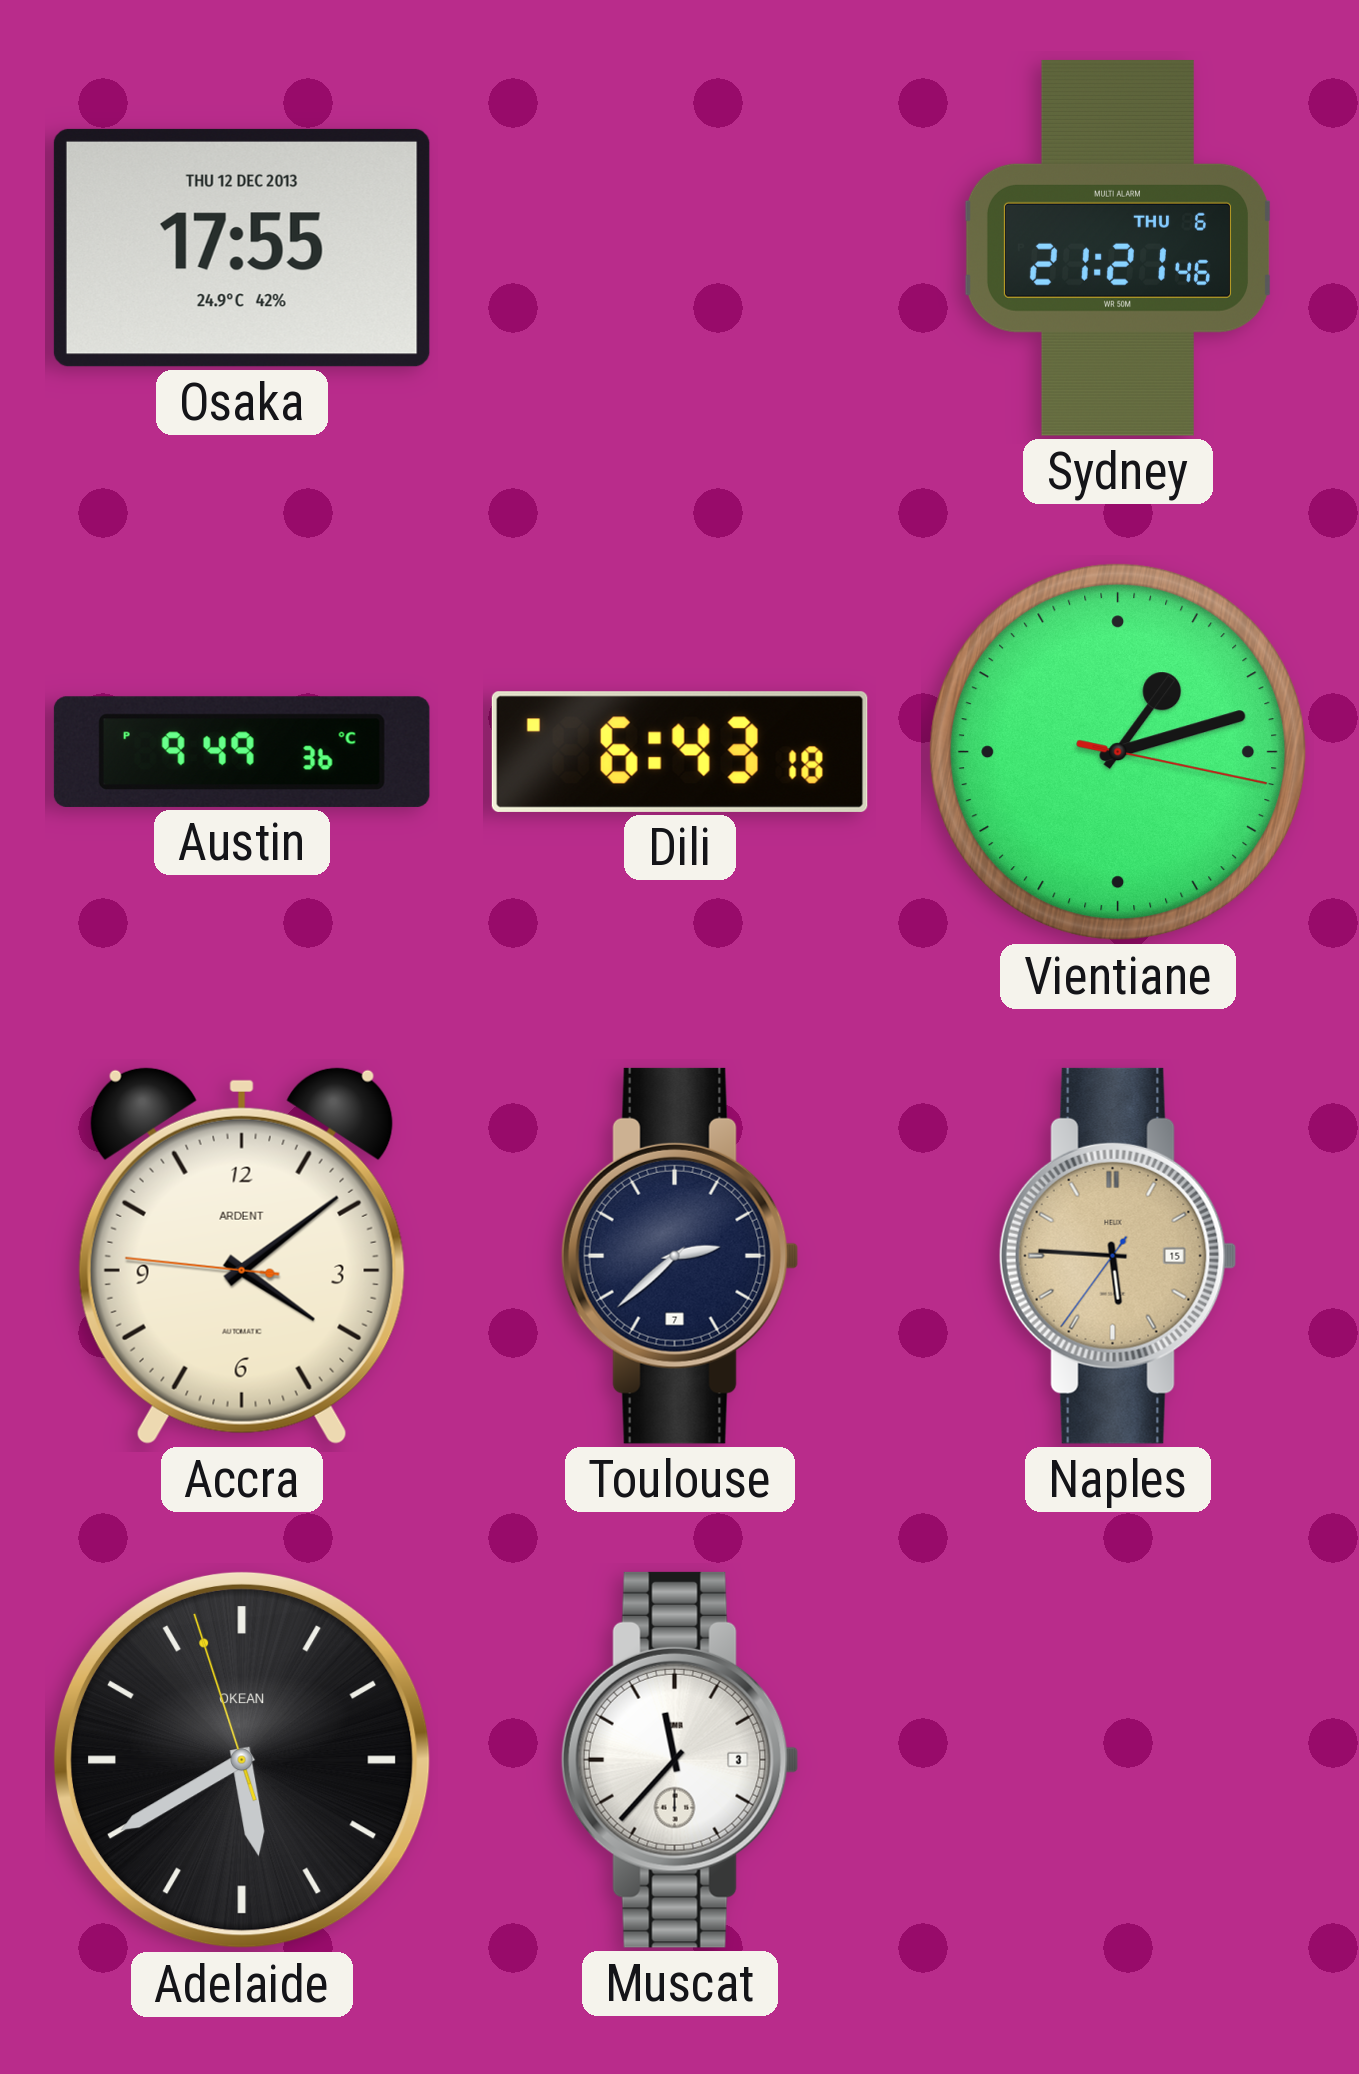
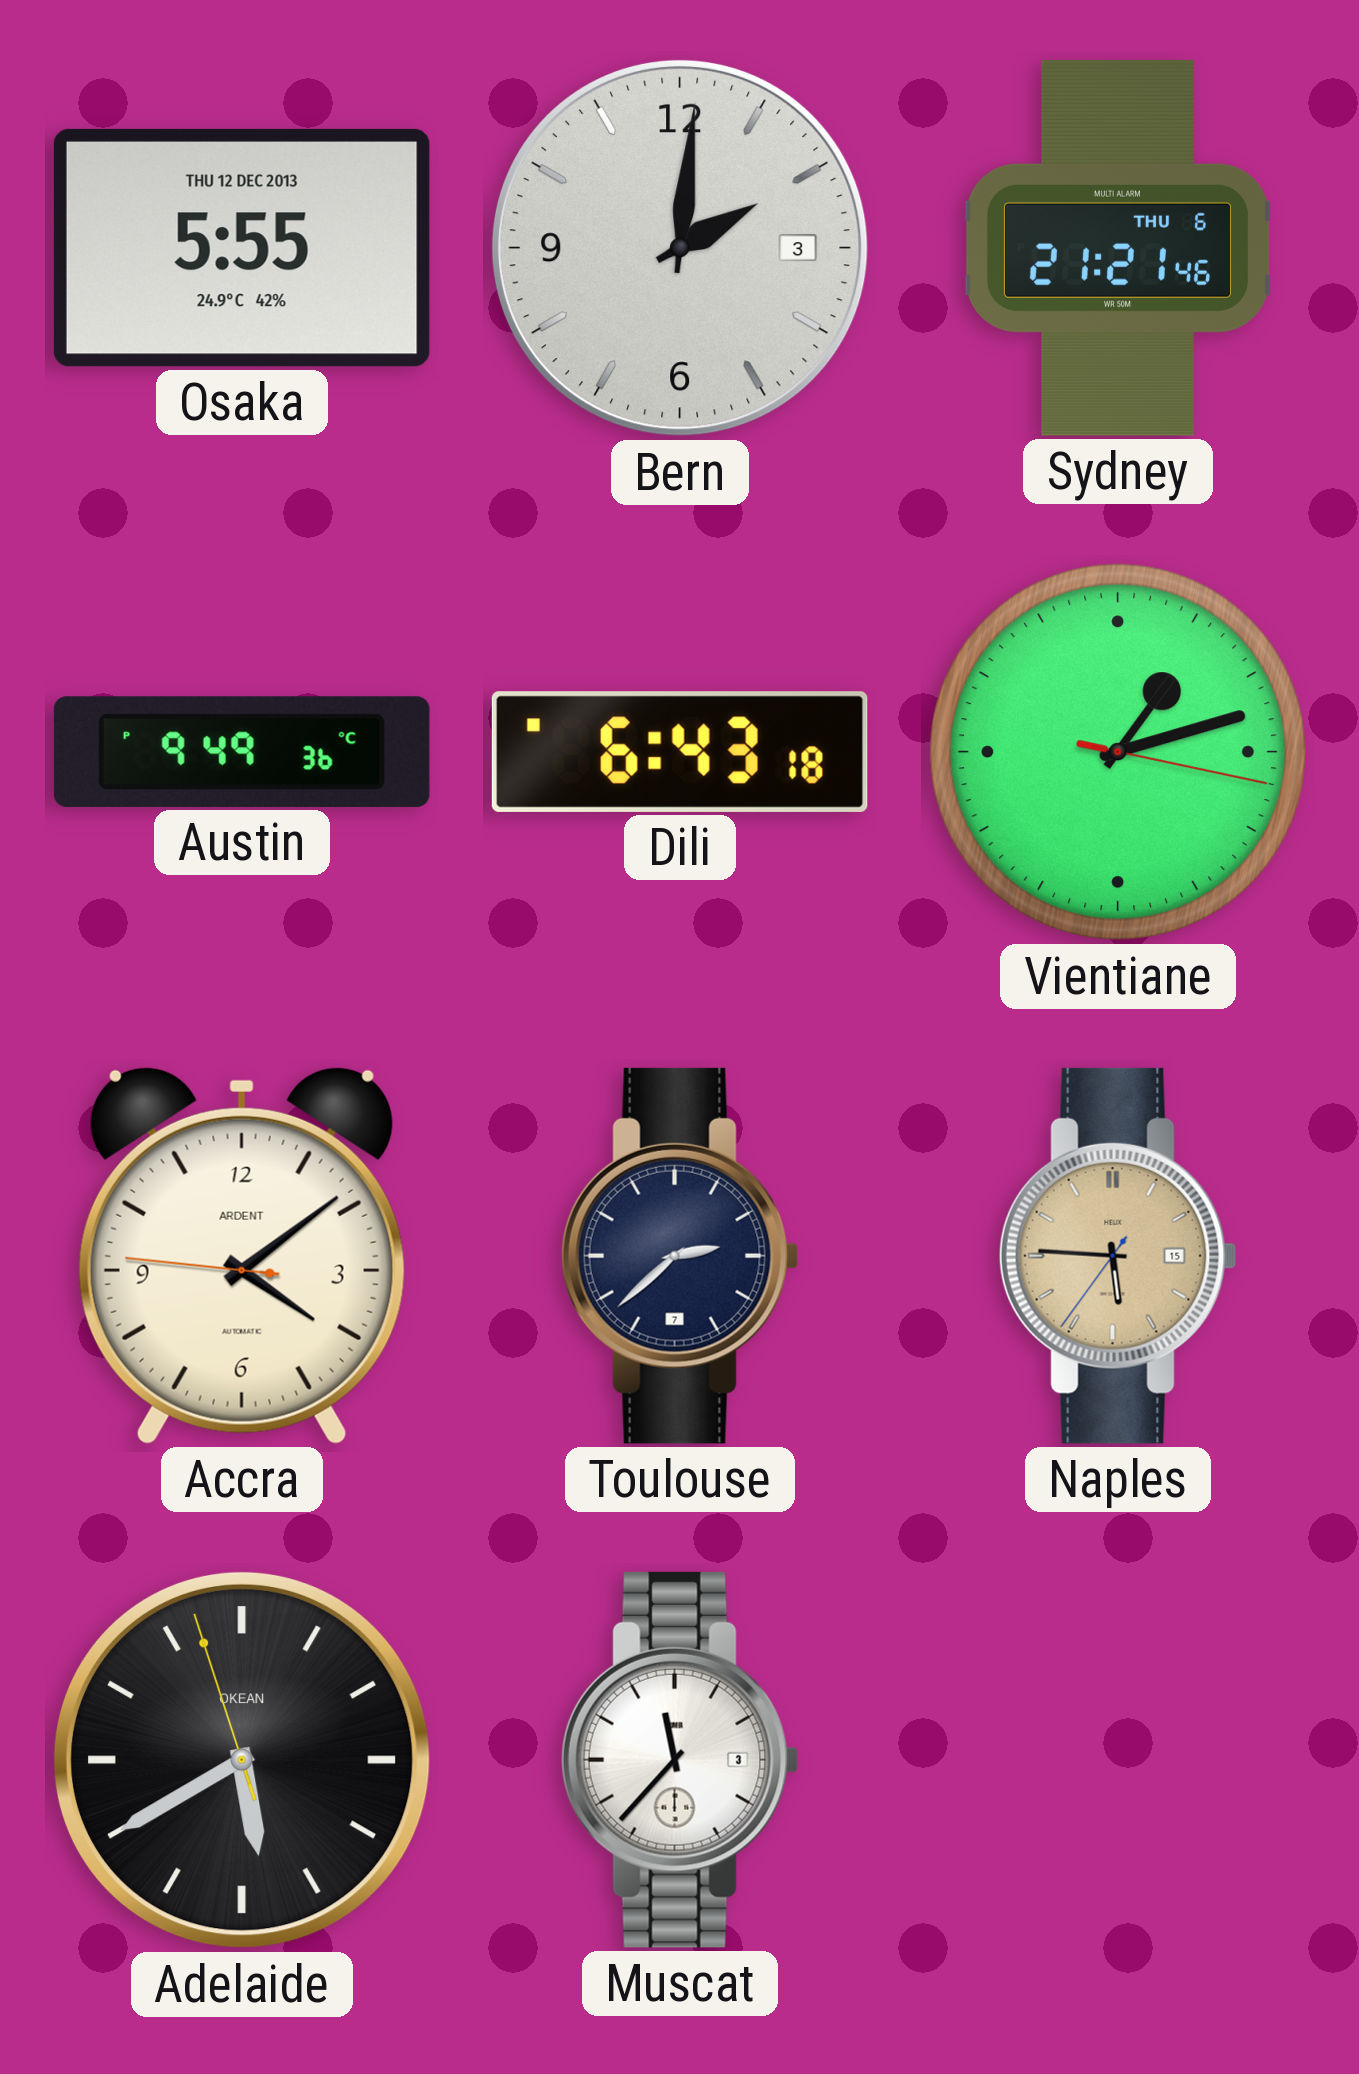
Osaka: 17:55 -> 5:55
Bern: none -> 2:01
